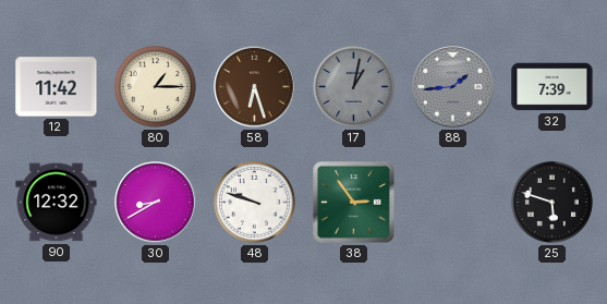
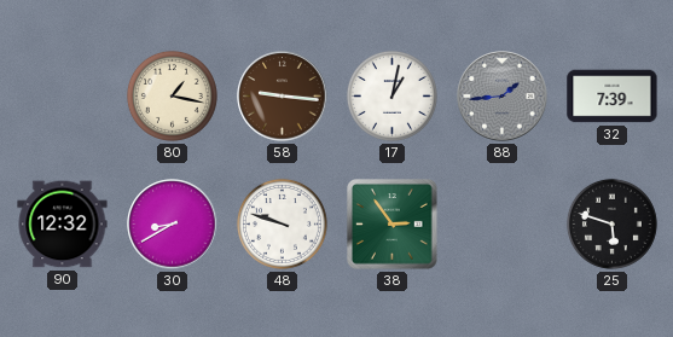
12: 11:42 -> none
80: 1:15 -> 1:17
58: 6:27 -> 9:16
17 dial: grey -> white
